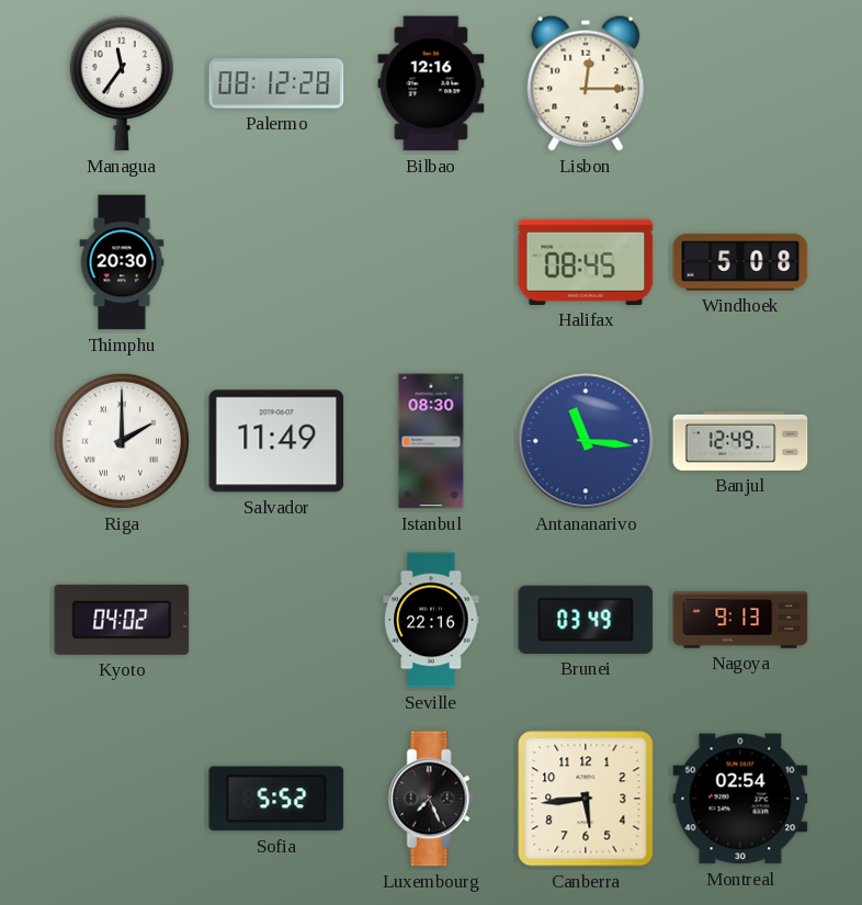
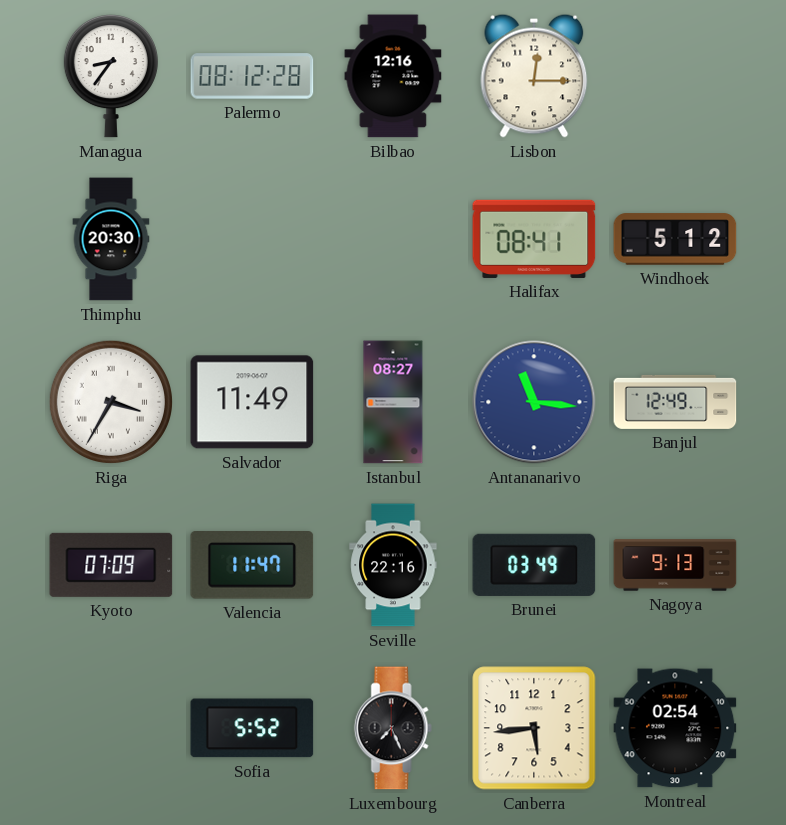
Managua: 11:36 -> 8:36
Halifax: 08:45 -> 08:41
Windhoek: 5:08 -> 5:12
Riga: 2:00 -> 3:35
Istanbul: 08:30 -> 08:27
Kyoto: 04:02 -> 07:09
Valencia: none -> 11:47
